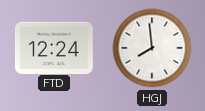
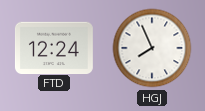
HGJ: 7:59 -> 7:56
